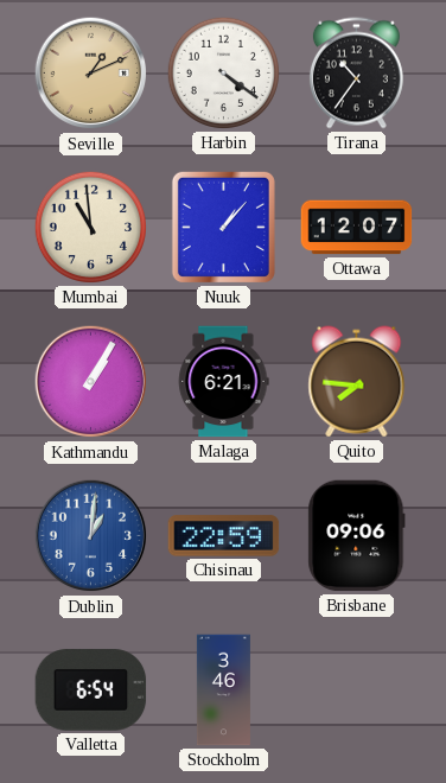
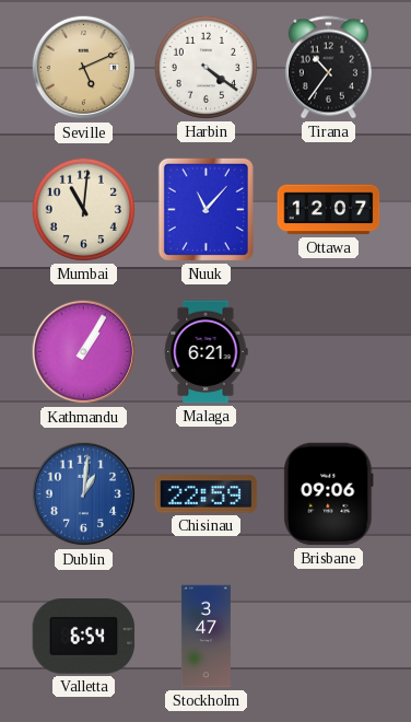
Seville: 1:11 -> 5:11
Mumbai: 10:59 -> 11:01
Nuuk: 1:07 -> 11:07
Quito: 7:46 -> none
Stockholm: 3:46 -> 3:47
